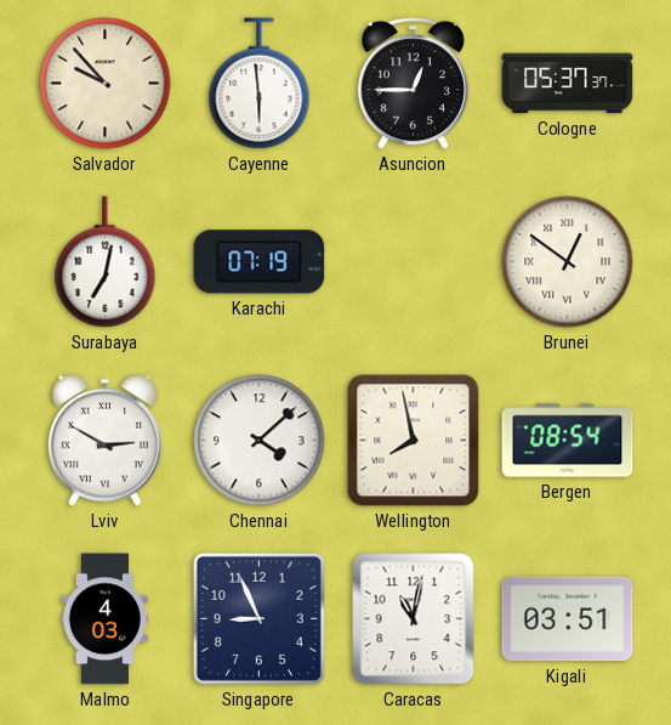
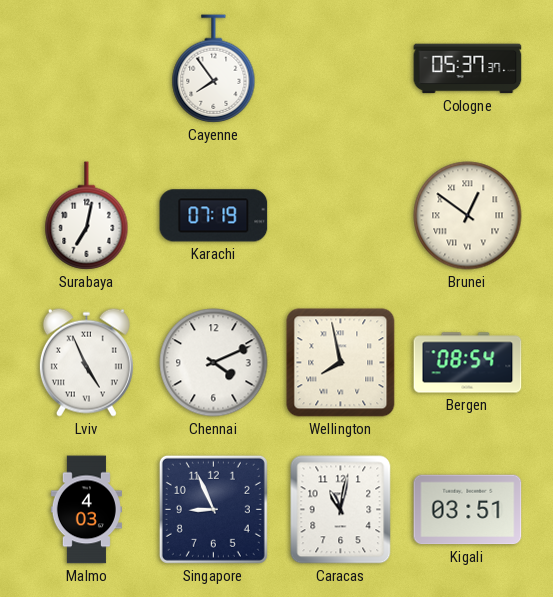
Salvador: 9:53 -> none
Cayenne: 5:59 -> 7:54
Asuncion: 12:45 -> none
Lviv: 2:50 -> 4:56
Chennai: 4:08 -> 4:11
